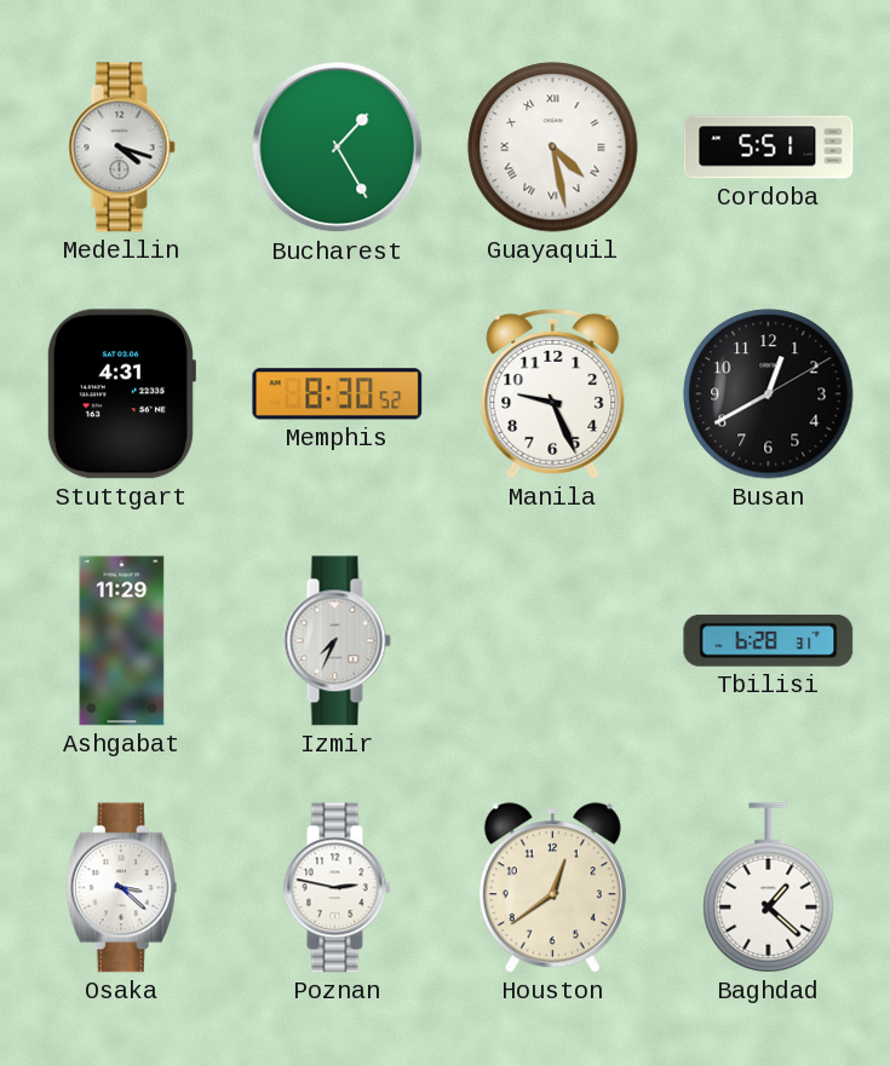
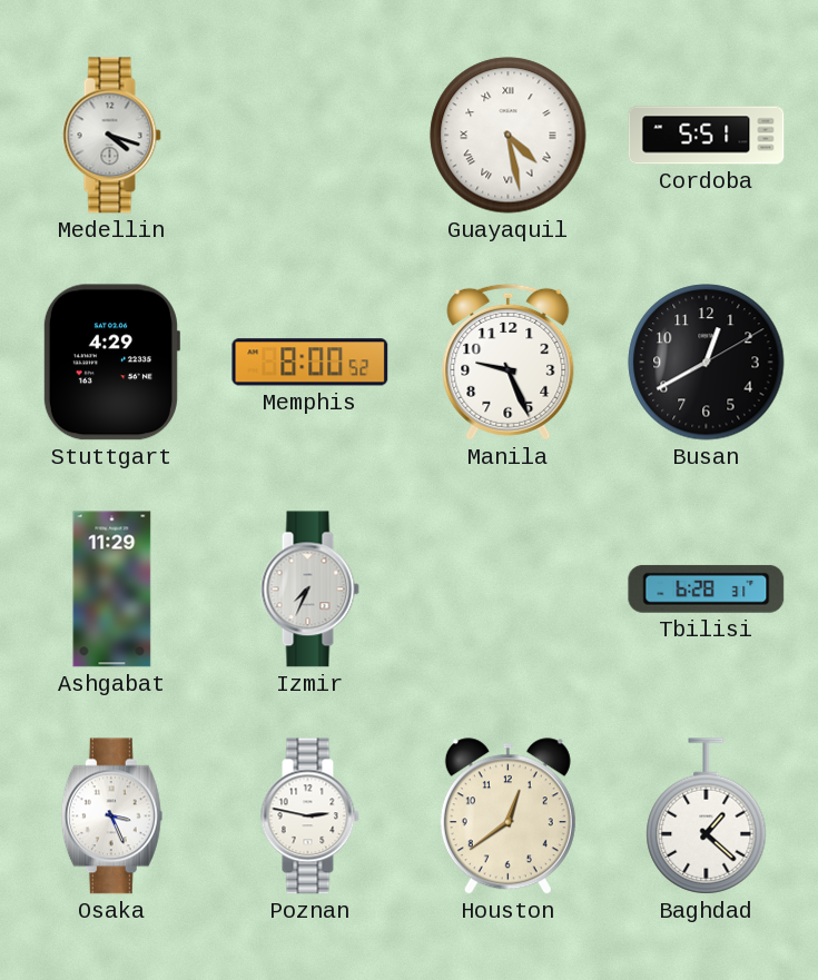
Bucharest: 1:25 -> none
Stuttgart: 4:31 -> 4:29
Memphis: 8:30 -> 8:00
Osaka: 3:22 -> 3:26
